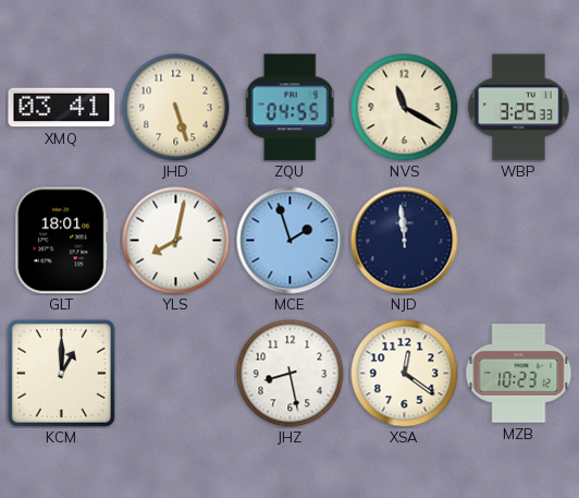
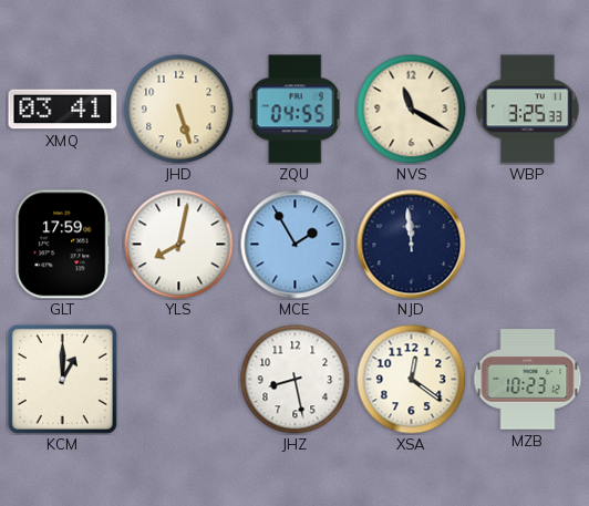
GLT: 18:01 -> 17:59
MCE: 1:57 -> 1:55
